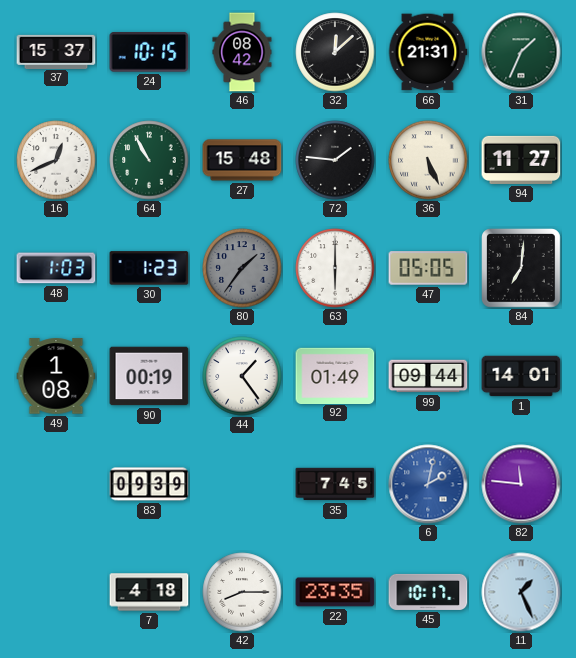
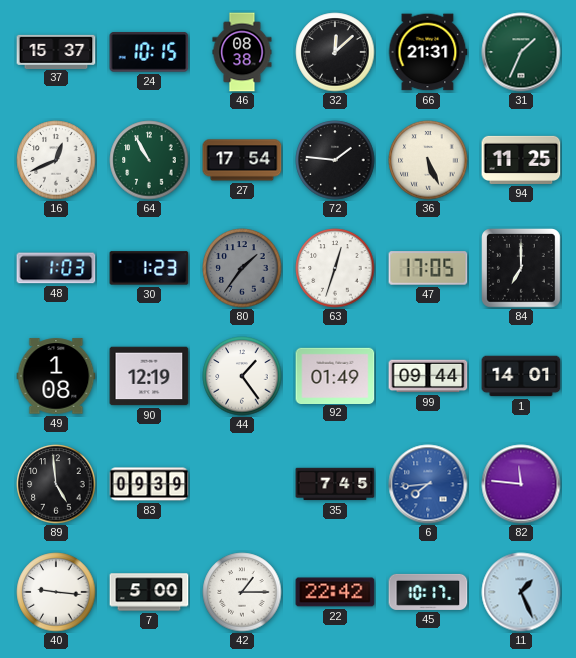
46: 08:42 -> 08:38
27: 15:48 -> 17:54
94: 11:27 -> 11:25
63: 6:00 -> 12:33
47: 05:05 -> 17:05
84: 7:01 -> 7:00
90: 00:19 -> 12:19
89: none -> 4:59
6: 2:02 -> 7:44
40: none -> 9:16
7: 4:18 -> 5:00
42: 8:15 -> 1:15
22: 23:35 -> 22:42
